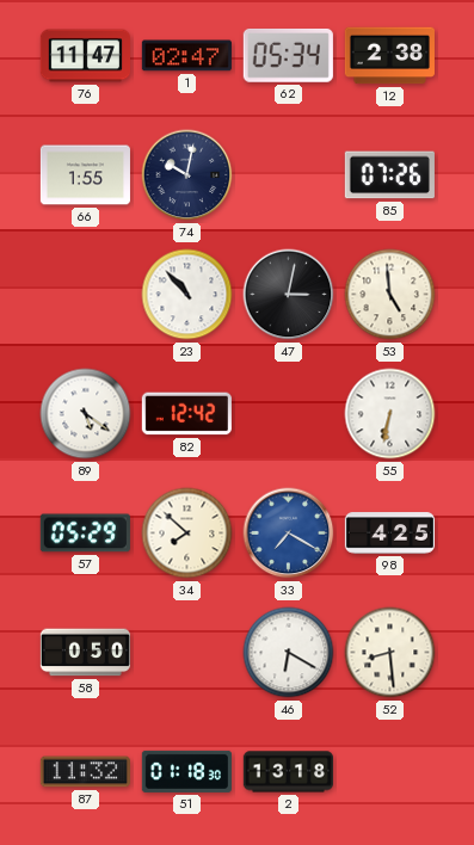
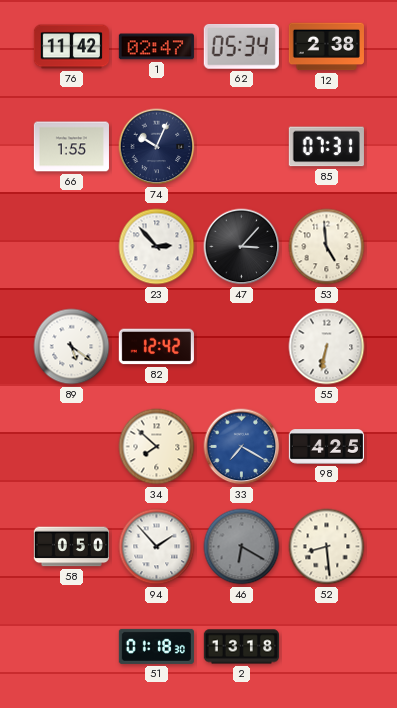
76: 11:47 -> 11:42
74: 10:02 -> 10:04
85: 07:26 -> 07:31
23: 10:53 -> 2:53
47: 3:02 -> 3:07
57: 05:29 -> none
94: none -> 1:53
46 dial: white -> grey
87: 11:32 -> none
